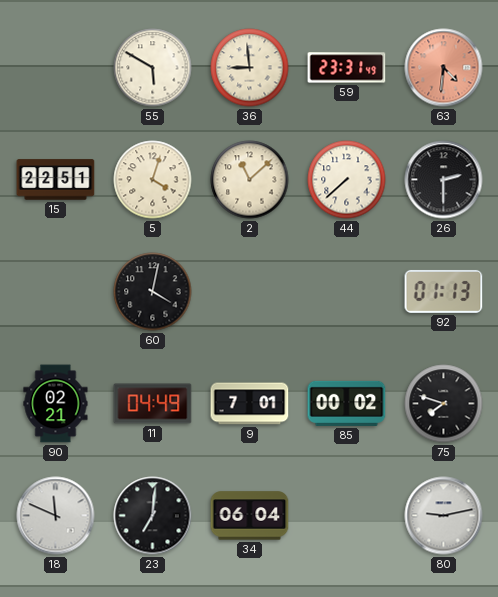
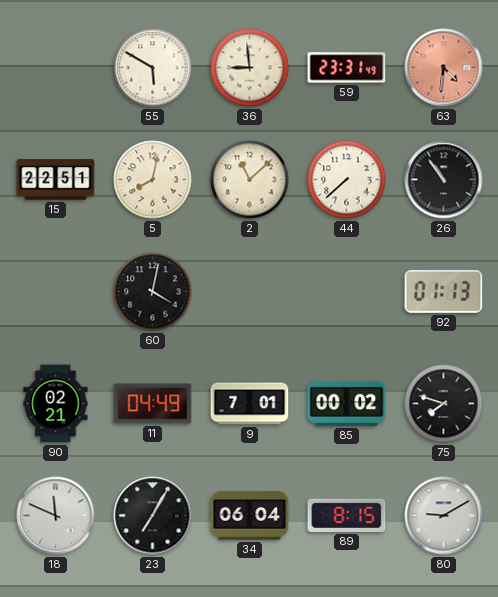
5: 4:03 -> 8:02
26: 2:30 -> 10:54
23: 7:01 -> 7:05
89: none -> 8:15
80: 9:13 -> 9:10
